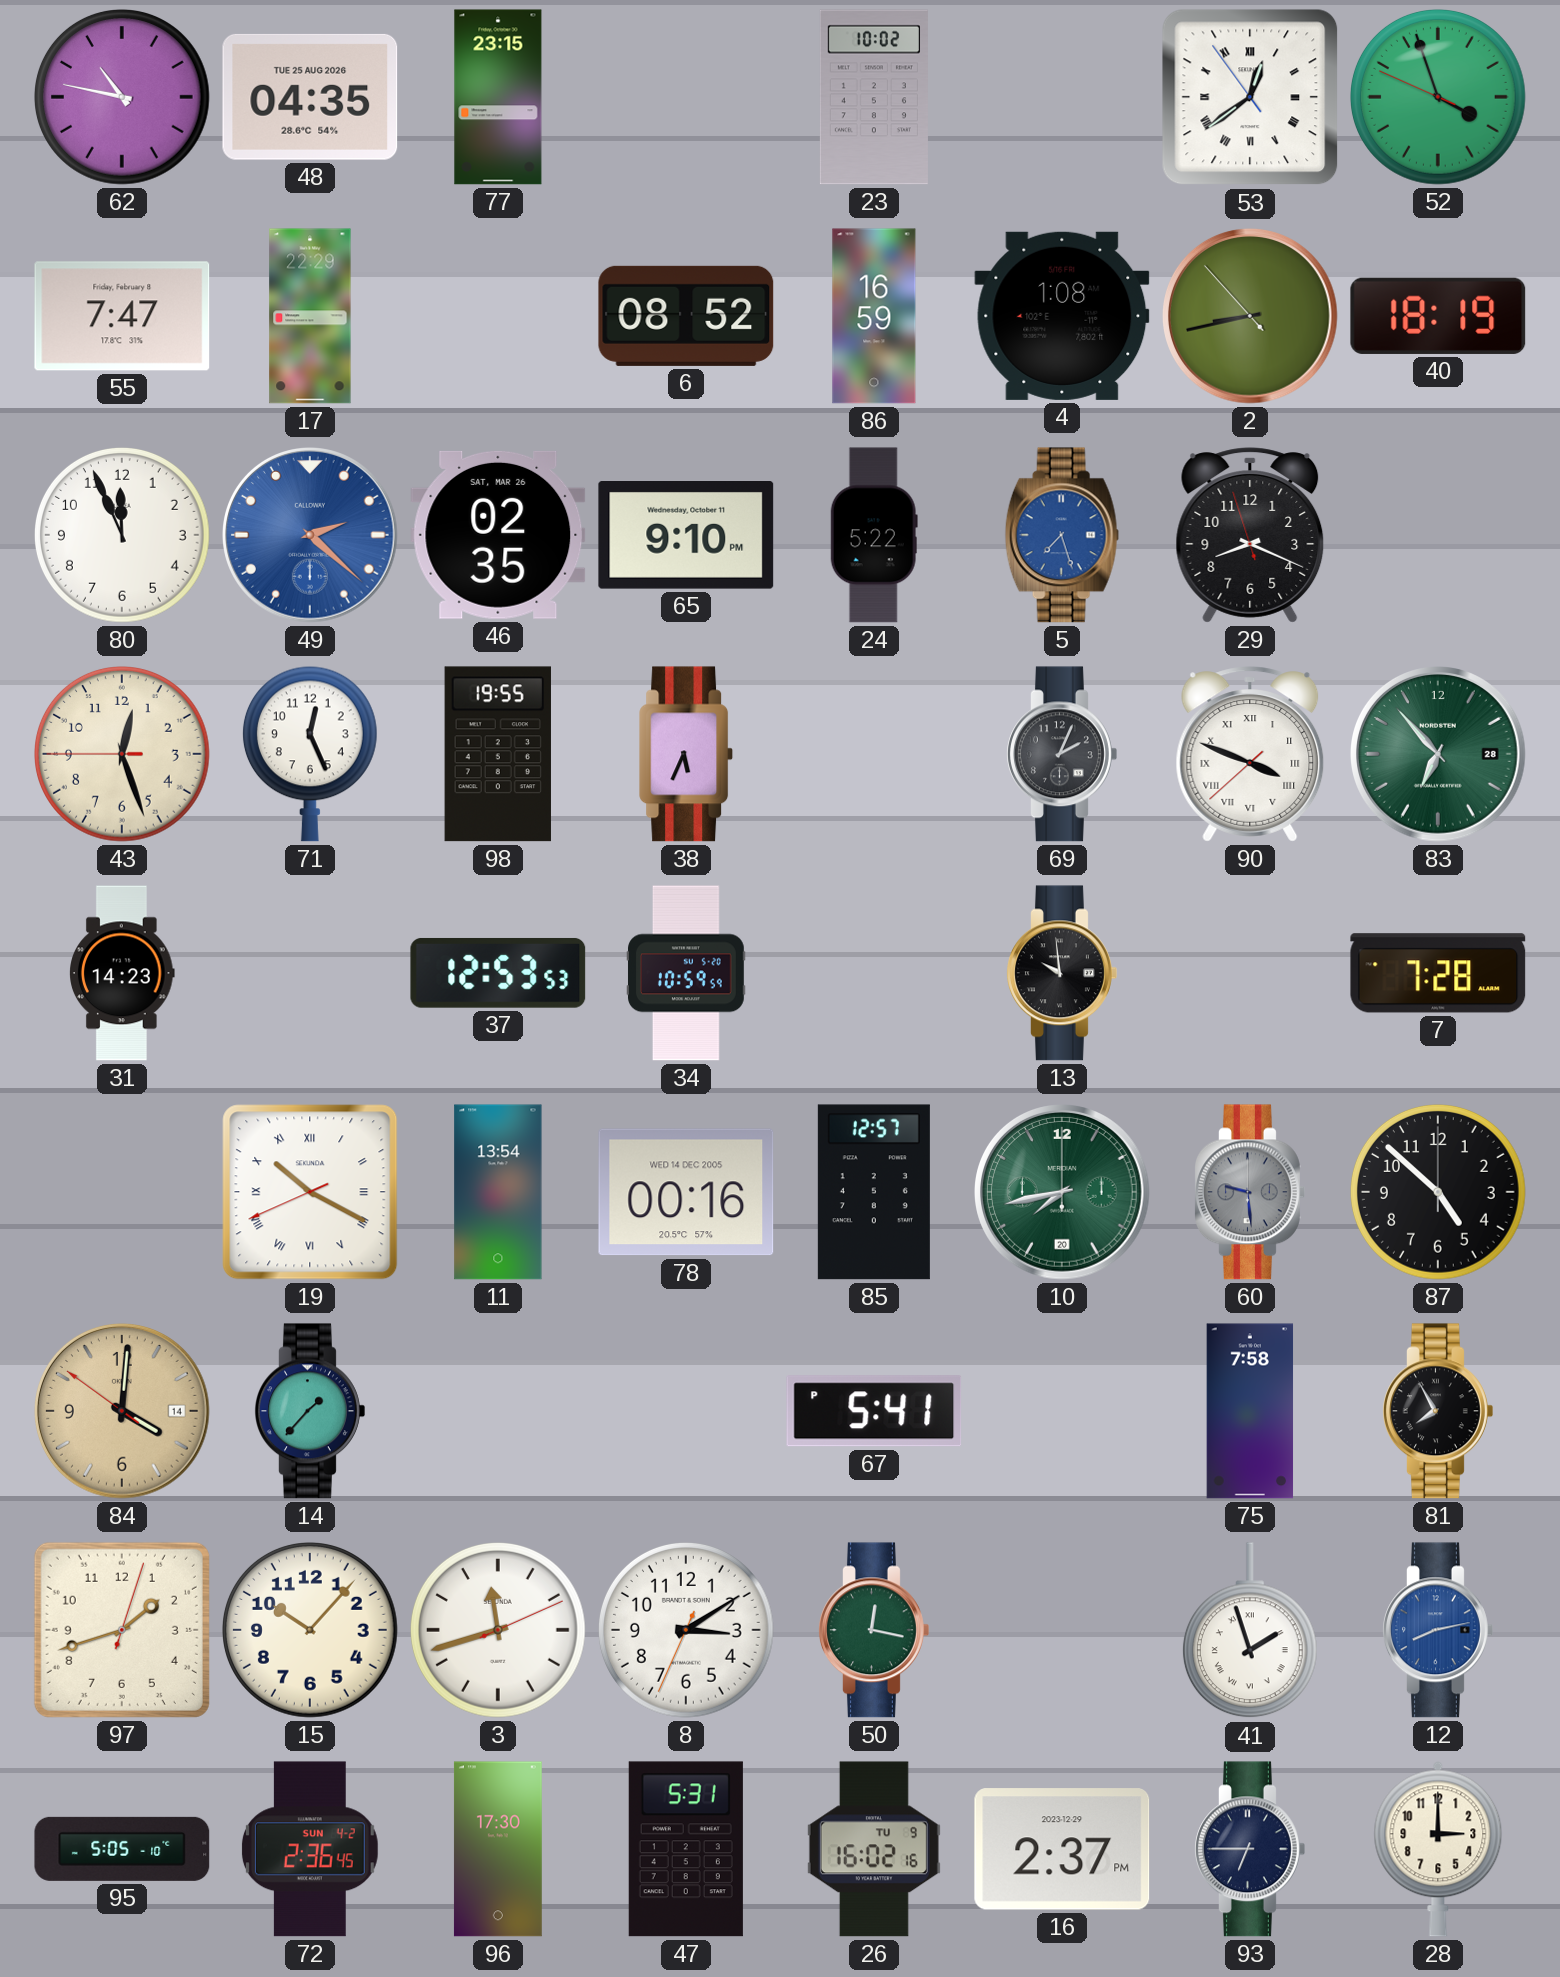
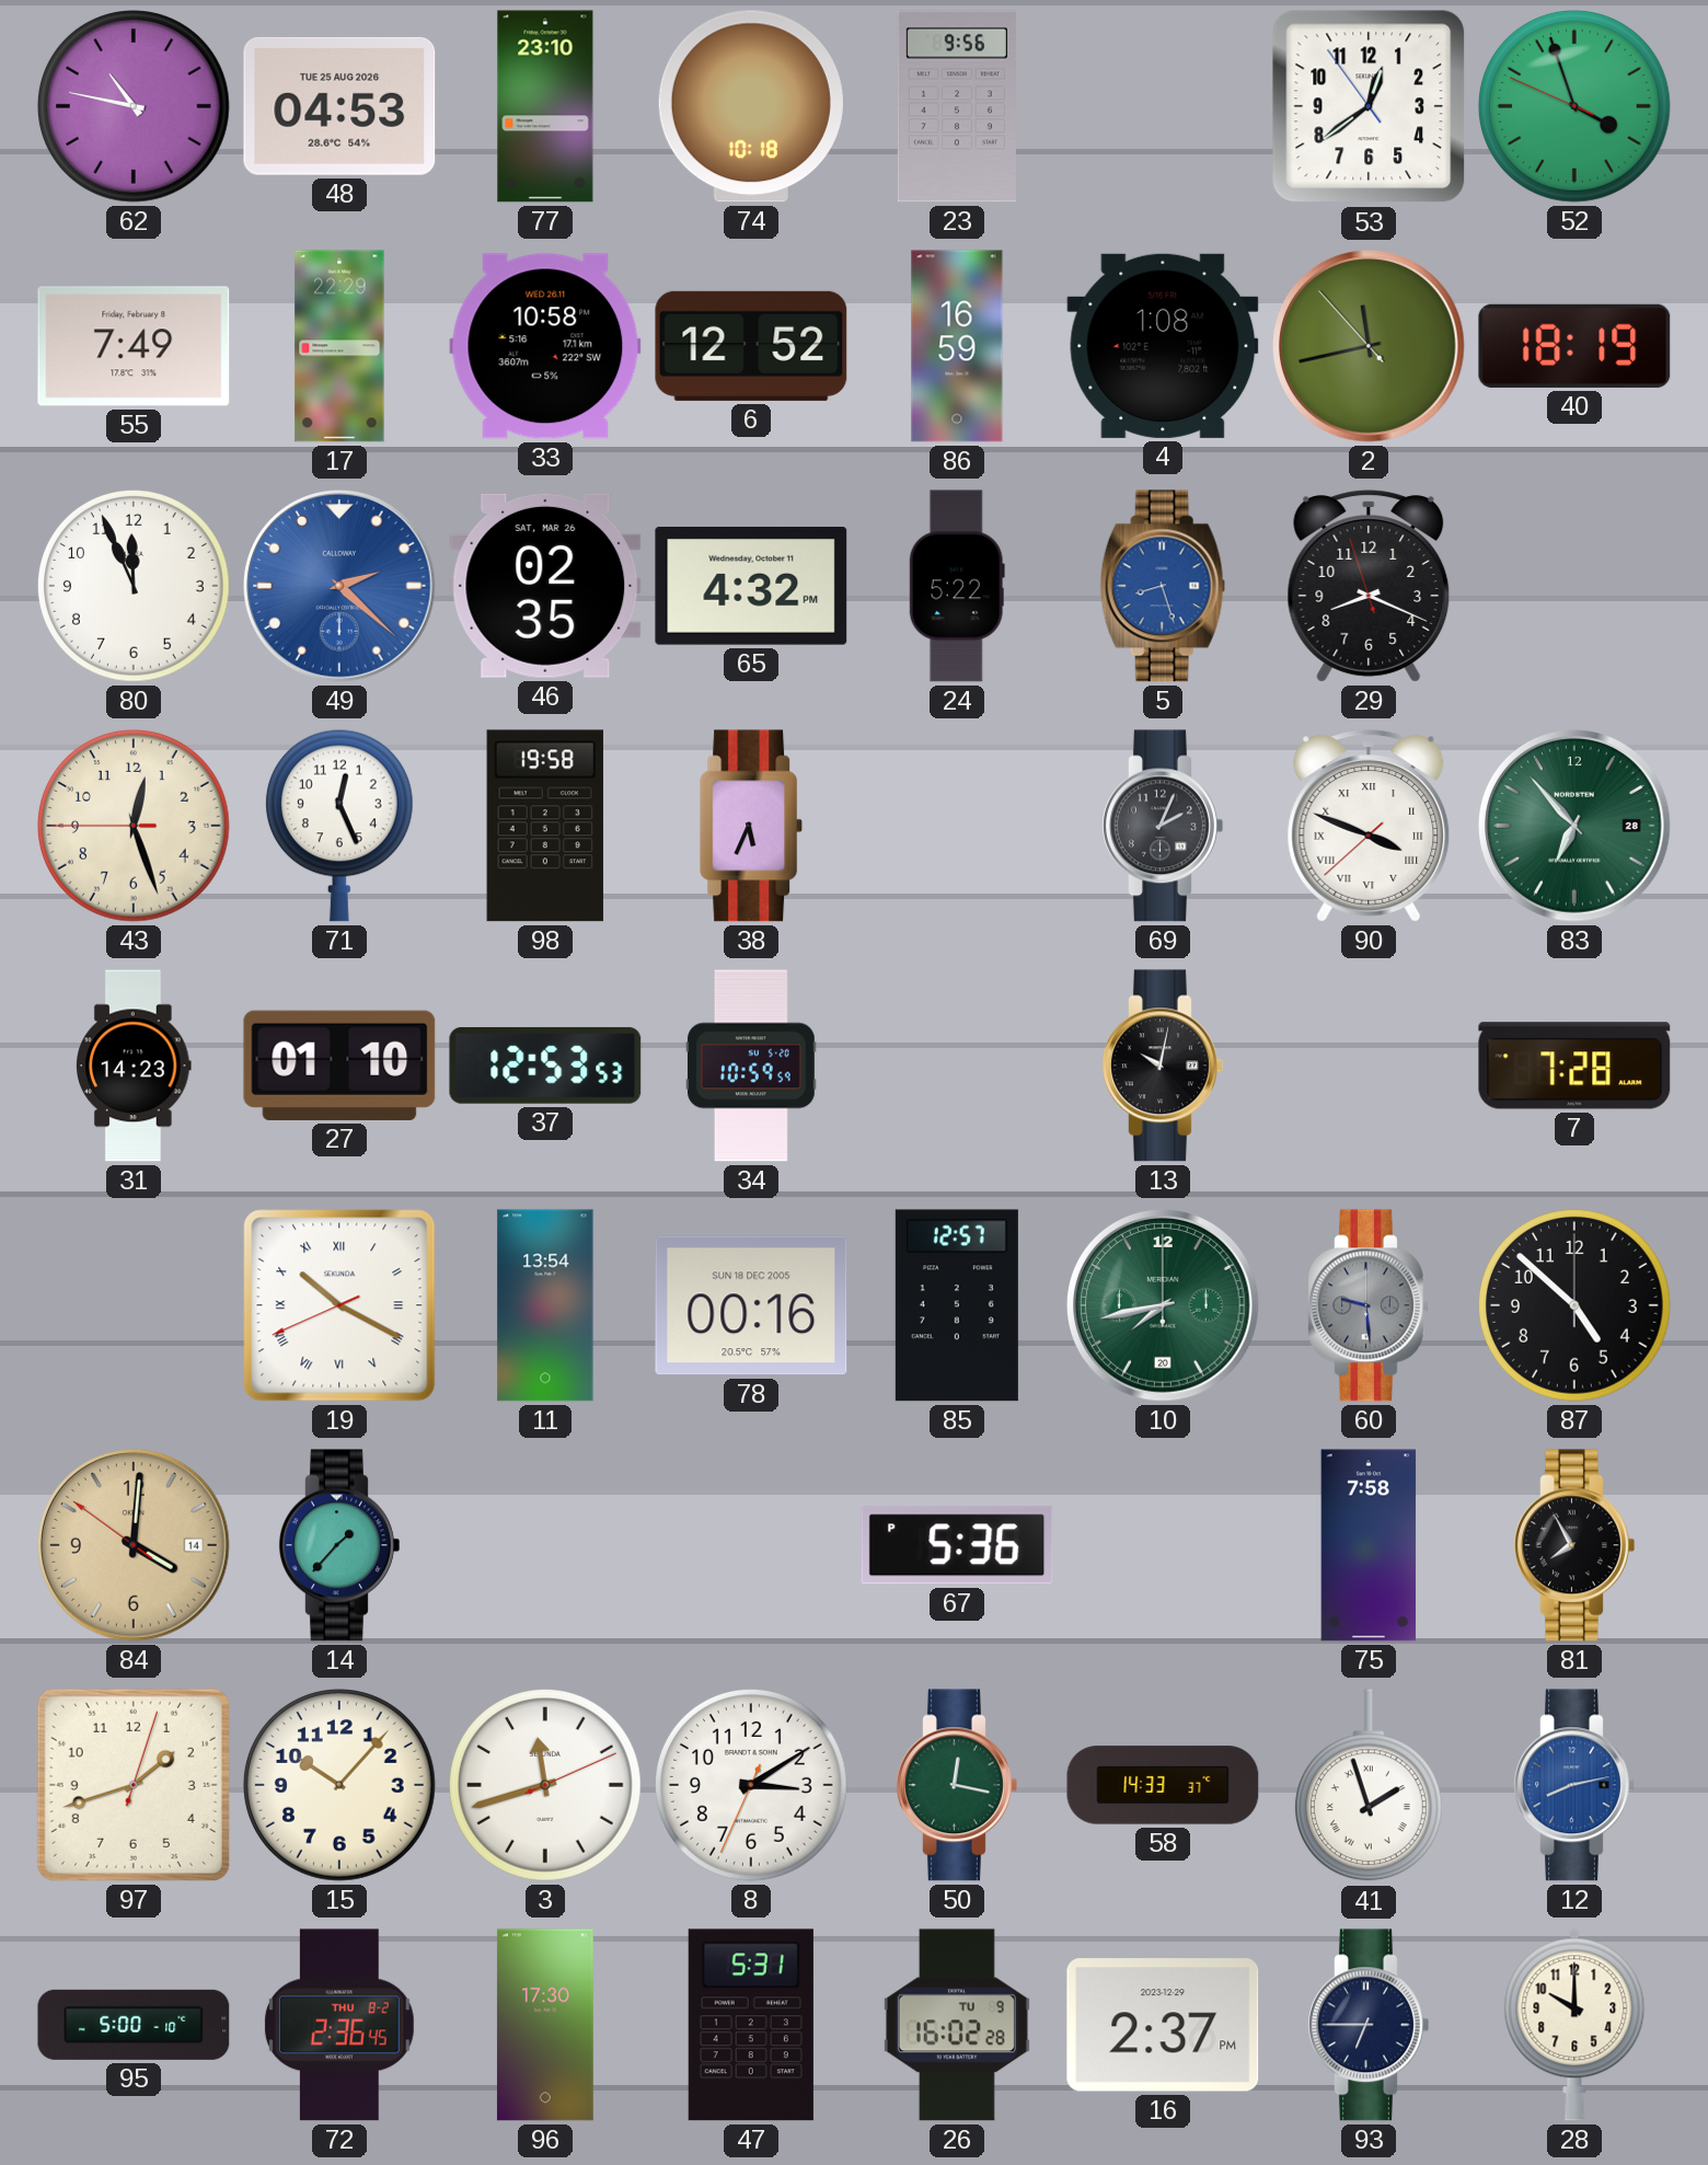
48: 04:35 -> 04:53
77: 23:15 -> 23:10
74: none -> 10:18
23: 10:02 -> 9:56
53 numerals: Roman -> Arabic
55: 7:47 -> 7:49
33: none -> 10:58
6: 08:52 -> 12:52
2: 8:42 -> 11:42
65: 9:10 -> 4:32
5: 7:27 -> 8:27
98: 19:55 -> 19:58
27: none -> 01:10
13: 9:59 -> 10:02
78 date: WED 14 DEC 2005 -> SUN 18 DEC 2005
67: 5:41 -> 5:36
58: none -> 14:33
95: 5:05 -> 5:00
72 date: SUN 4-2 -> THU 8-2
26: 16:02:16 -> 16:02:28
28: 3:00 -> 10:00
